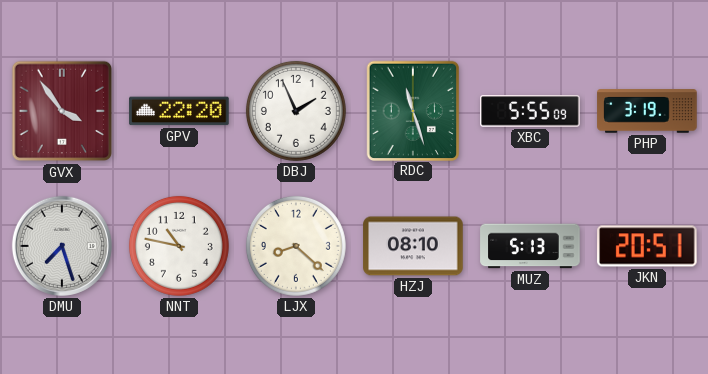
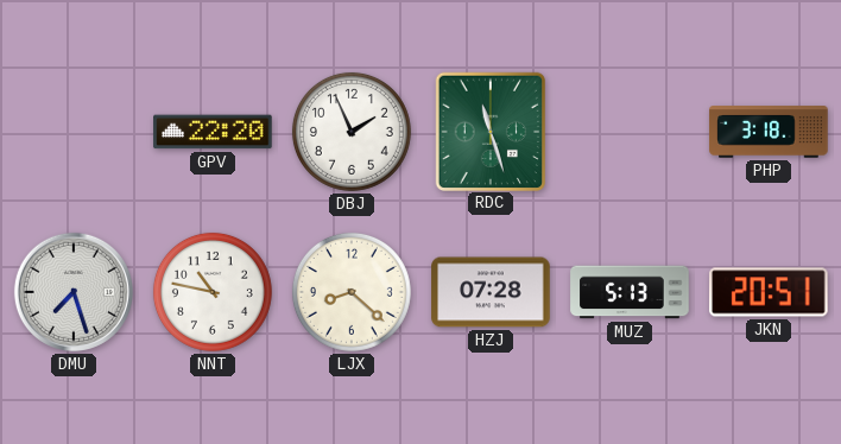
GVX: 3:54 -> none
XBC: 5:55 -> none
PHP: 3:19 -> 3:18
HZJ: 08:10 -> 07:28
